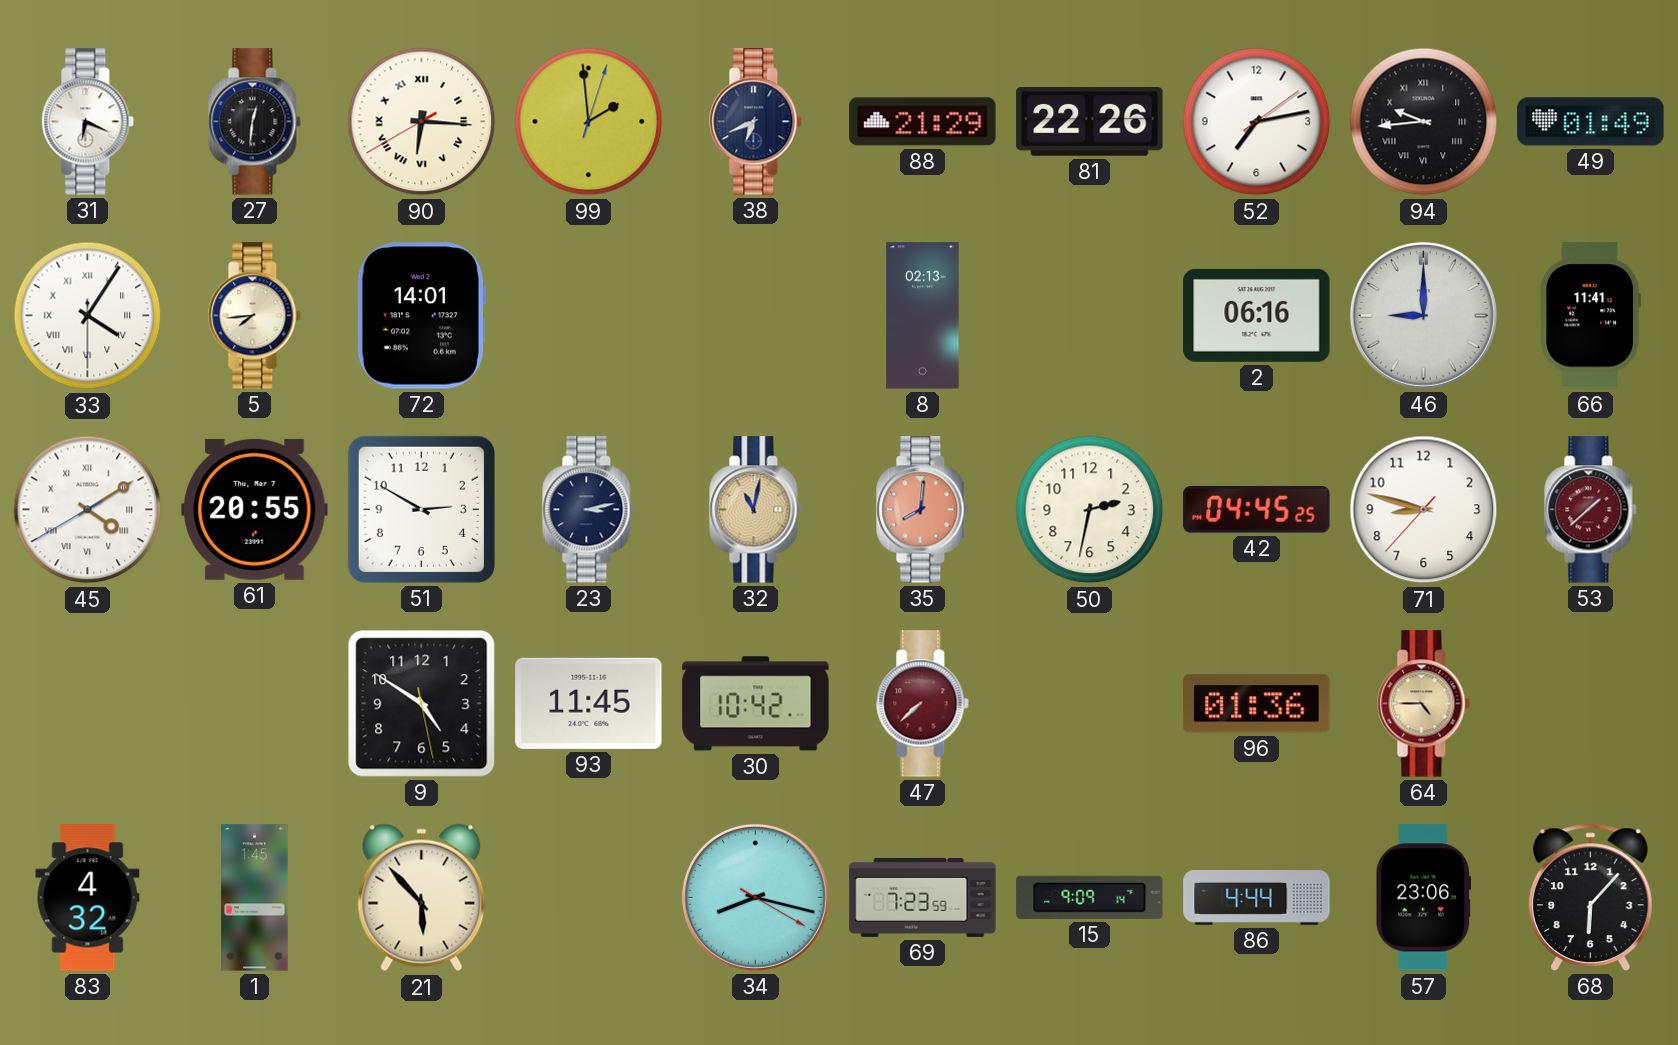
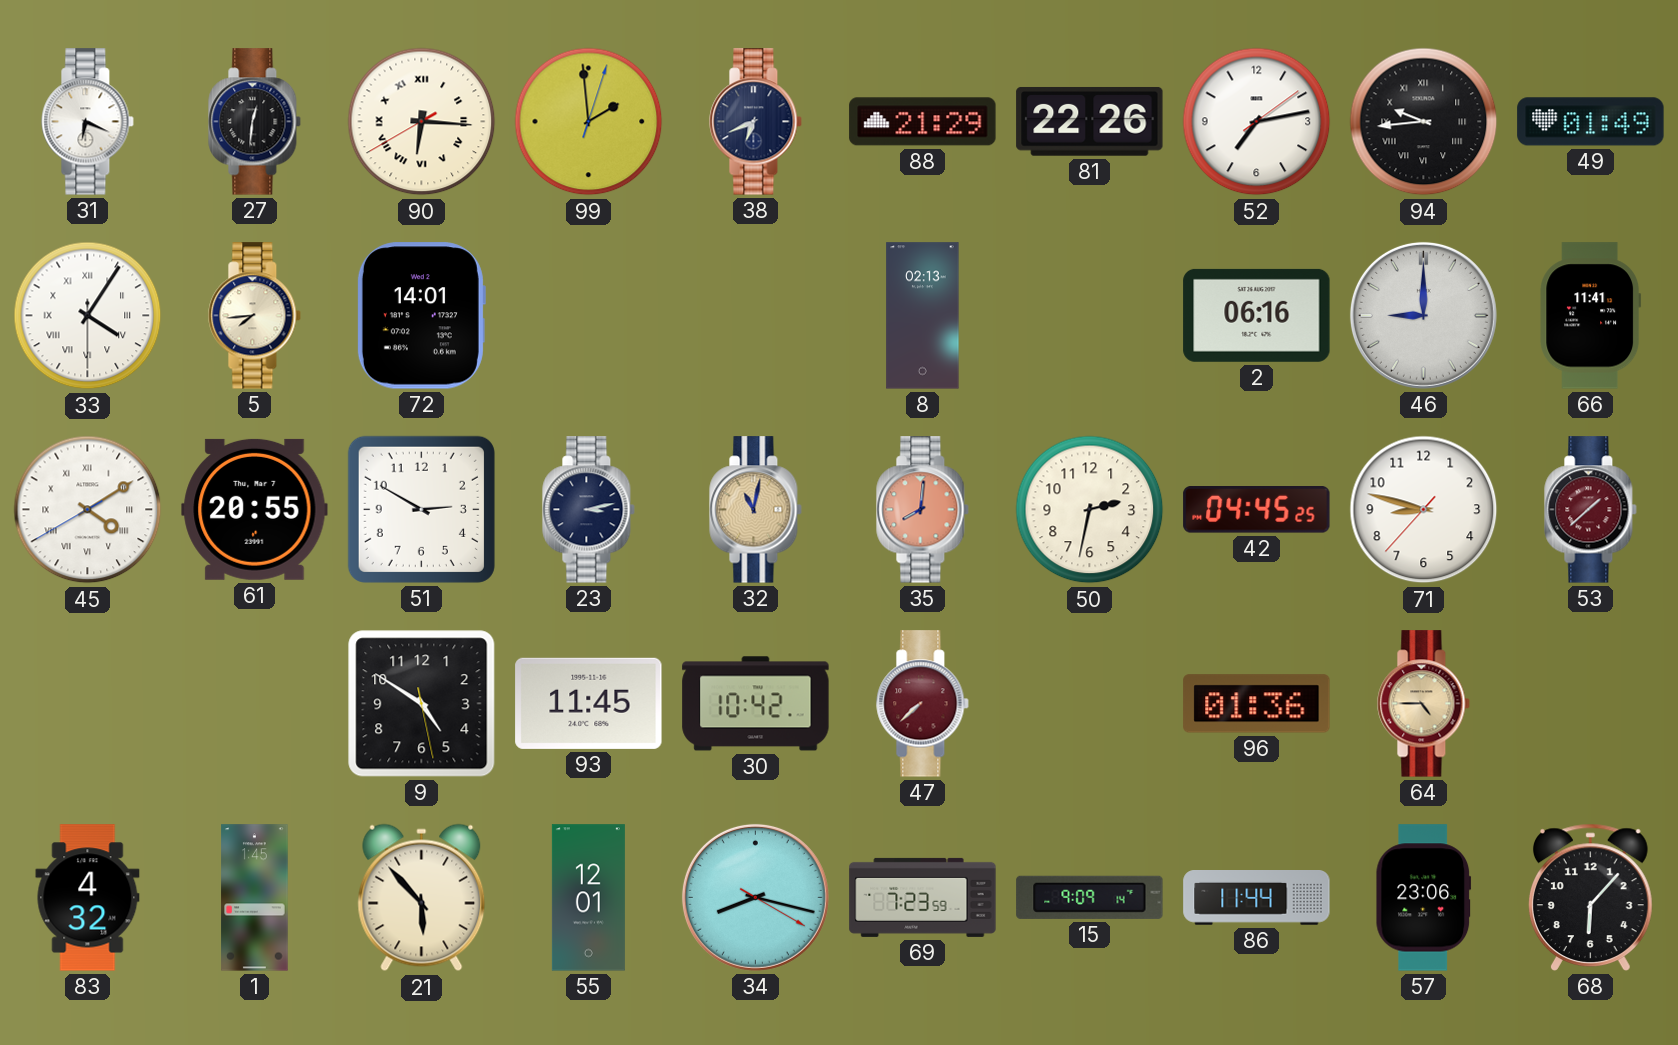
55: none -> 12:01
86: 4:44 -> 11:44
